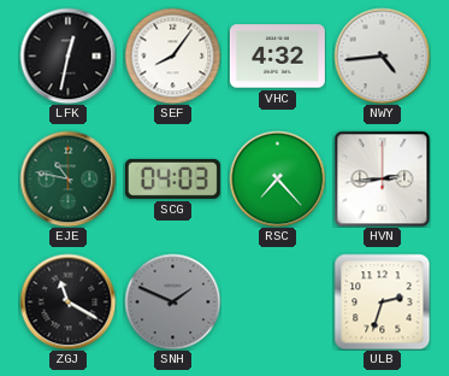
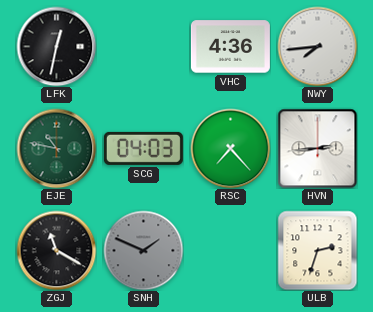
SEF: 8:06 -> none
VHC: 4:32 -> 4:36
NWY: 4:44 -> 7:44
